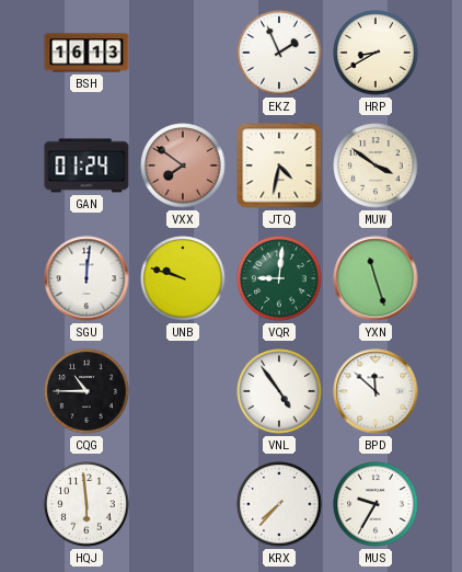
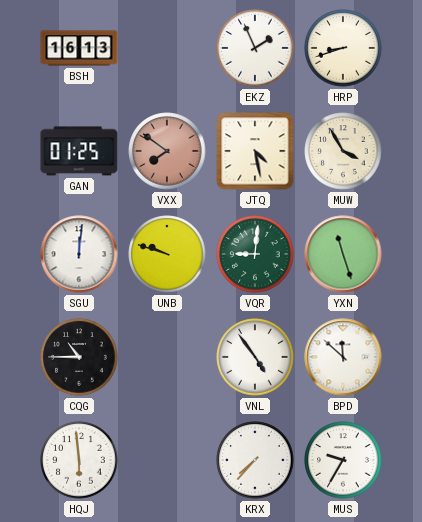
HRP: 8:40 -> 8:42
GAN: 01:24 -> 01:25
JTQ: 4:32 -> 4:28
MUW: 3:51 -> 3:55
